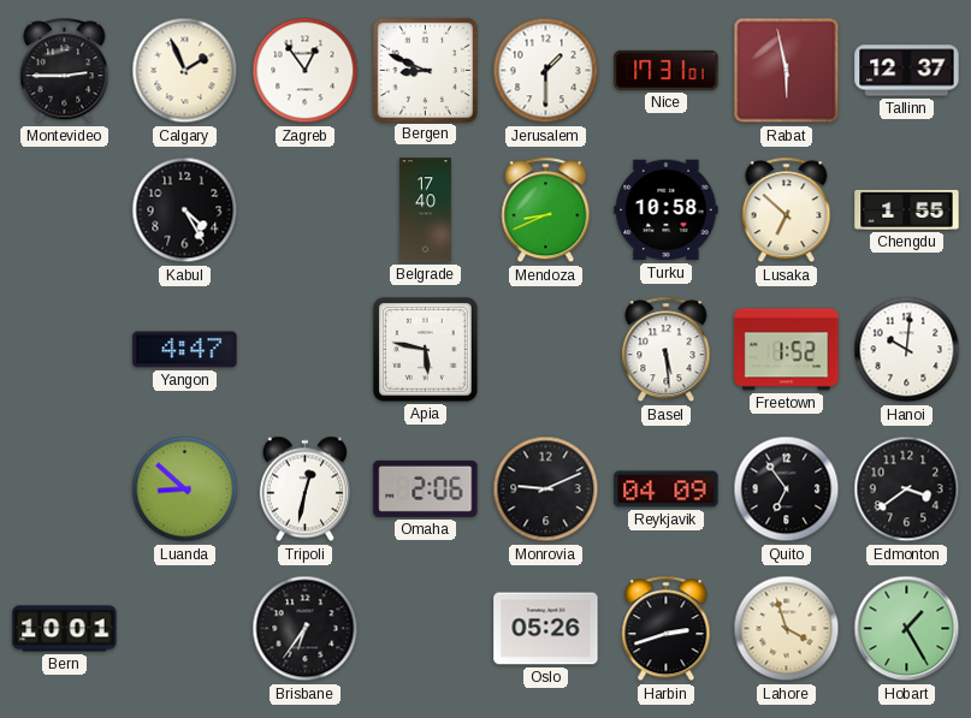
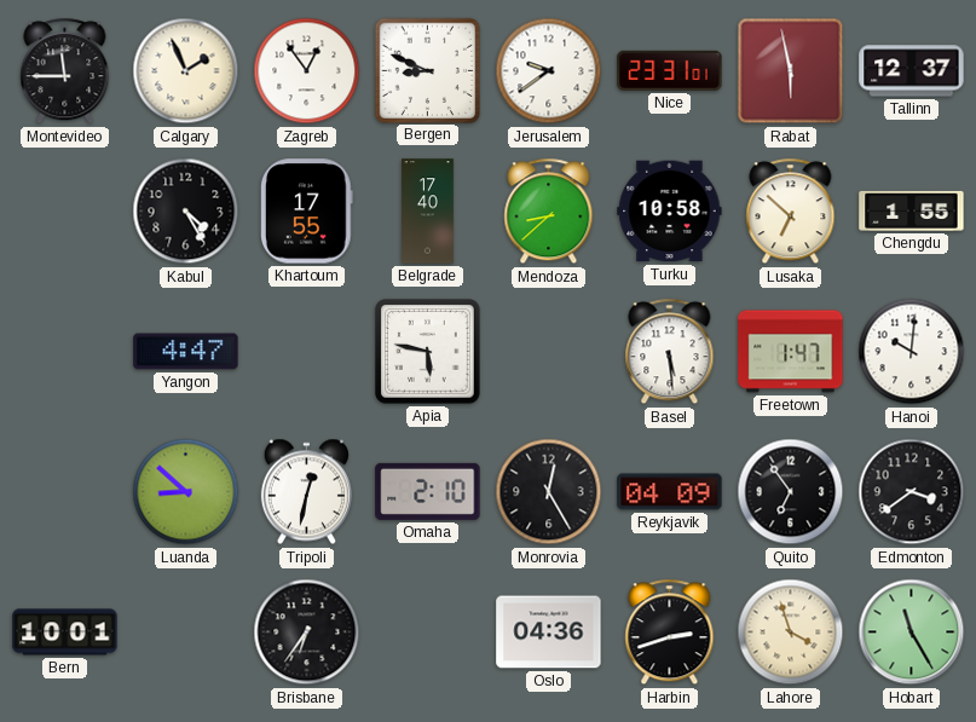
Montevideo: 2:45 -> 11:45
Jerusalem: 1:30 -> 9:39
Nice: 17:31 -> 23:31
Khartoum: none -> 17:55
Mendoza: 8:41 -> 8:38
Freetown: 1:52 -> 1:47
Omaha: 2:06 -> 2:10
Monrovia: 9:11 -> 12:25
Oslo: 05:26 -> 04:36
Hobart: 1:25 -> 11:25
